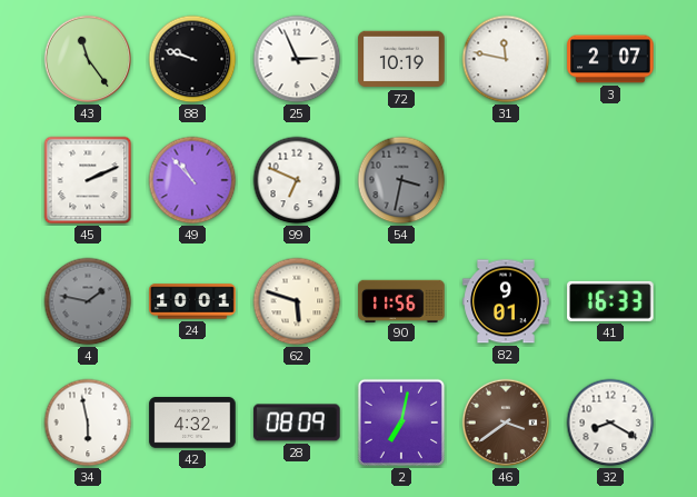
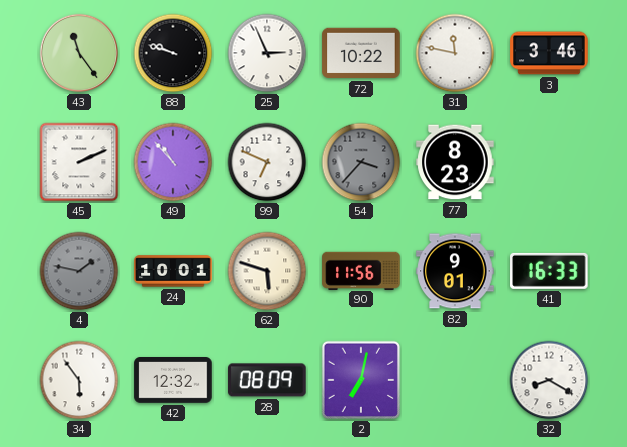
72: 10:19 -> 10:22
3: 2:07 -> 3:46
54: 3:32 -> 3:37
77: none -> 8:23
34: 5:58 -> 5:54
42: 4:32 -> 12:32
46: 3:39 -> none
